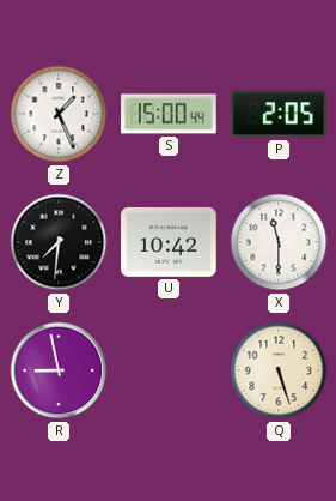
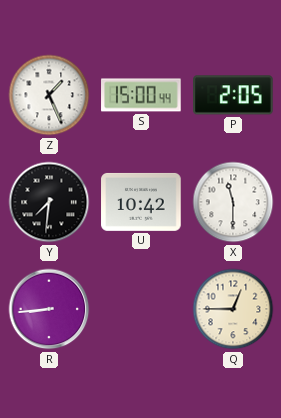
R: 8:58 -> 8:44
Q: 5:27 -> 12:45
